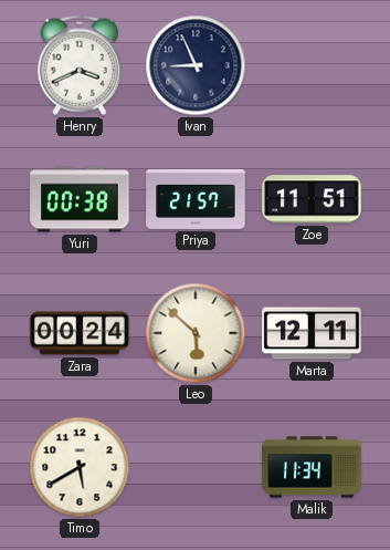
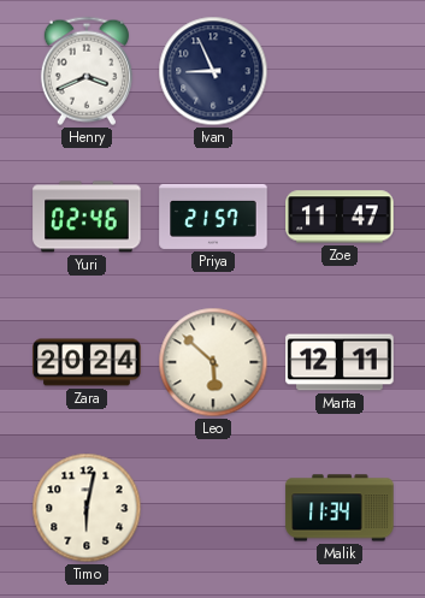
Yuri: 00:38 -> 02:46
Zoe: 11:51 -> 11:47
Zara: 00:24 -> 20:24
Timo: 5:40 -> 6:02
